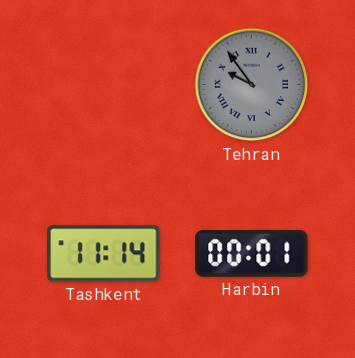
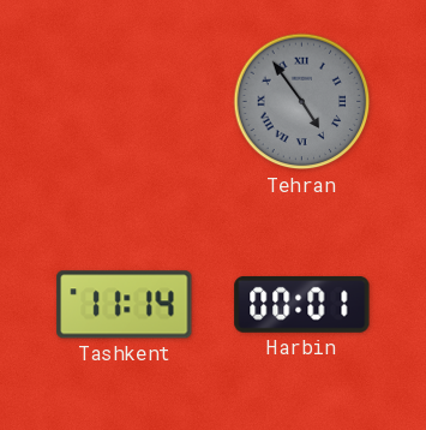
Tehran: 9:54 -> 4:54
